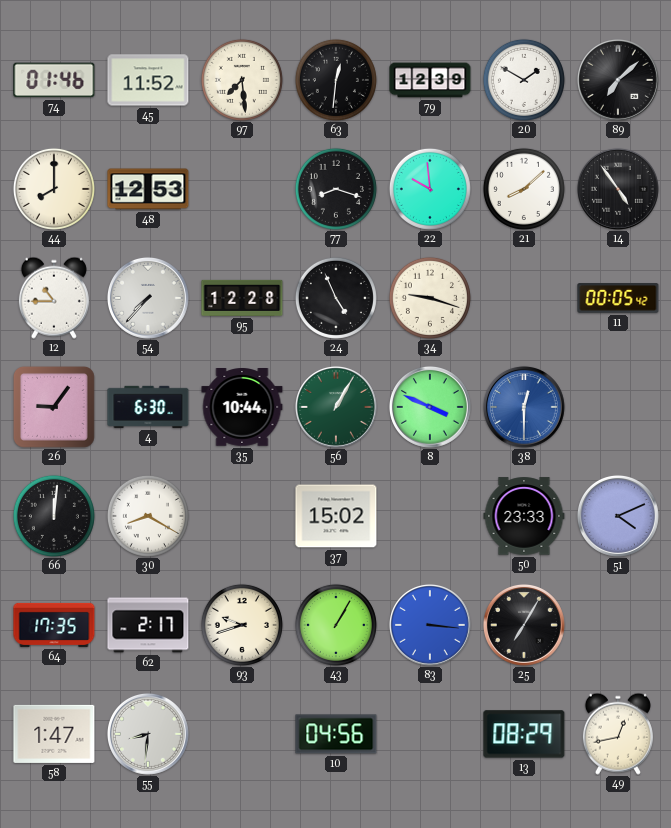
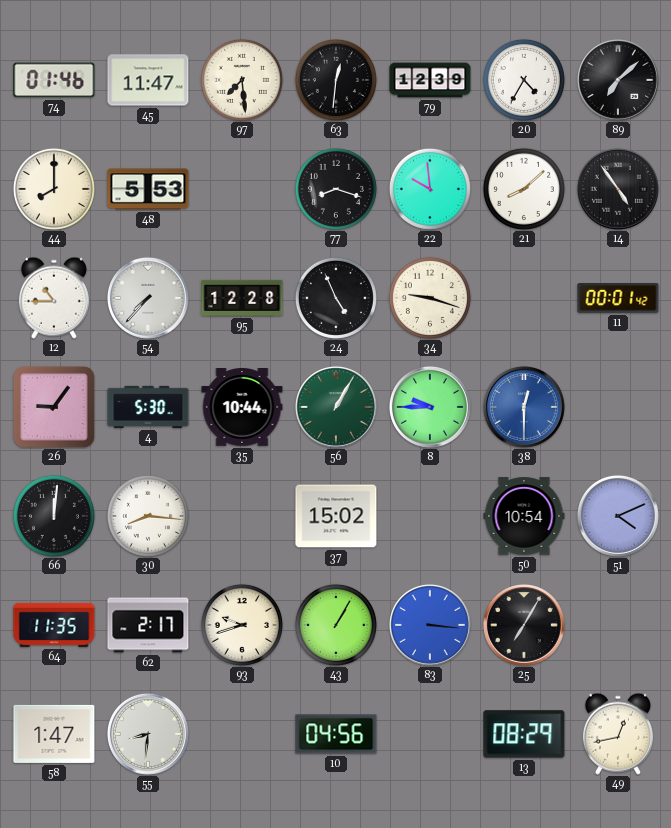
45: 11:52 -> 11:47
20: 1:50 -> 4:35
48: 12:53 -> 5:53
11: 00:05 -> 00:01
4: 6:30 -> 5:30
8: 3:49 -> 9:45
30: 8:20 -> 8:16
50: 23:33 -> 10:54
64: 17:35 -> 11:35
